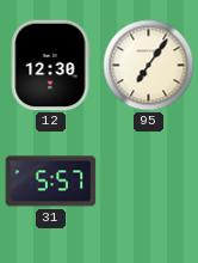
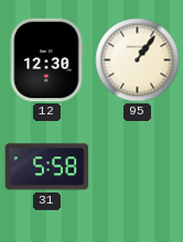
95: 7:06 -> 1:06
31: 5:57 -> 5:58
